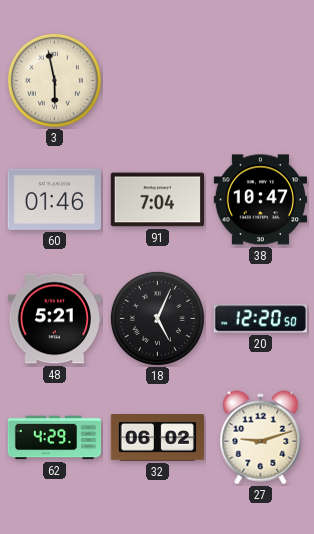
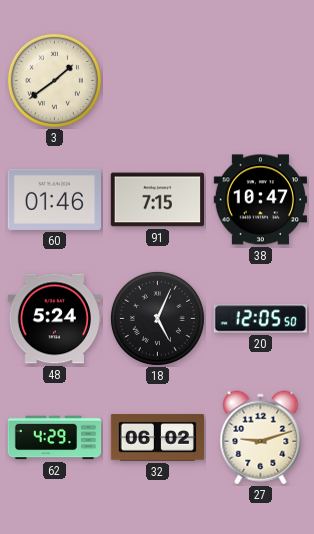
3: 5:58 -> 1:39
91: 7:04 -> 7:15
48: 5:21 -> 5:24
20: 12:20 -> 12:05
